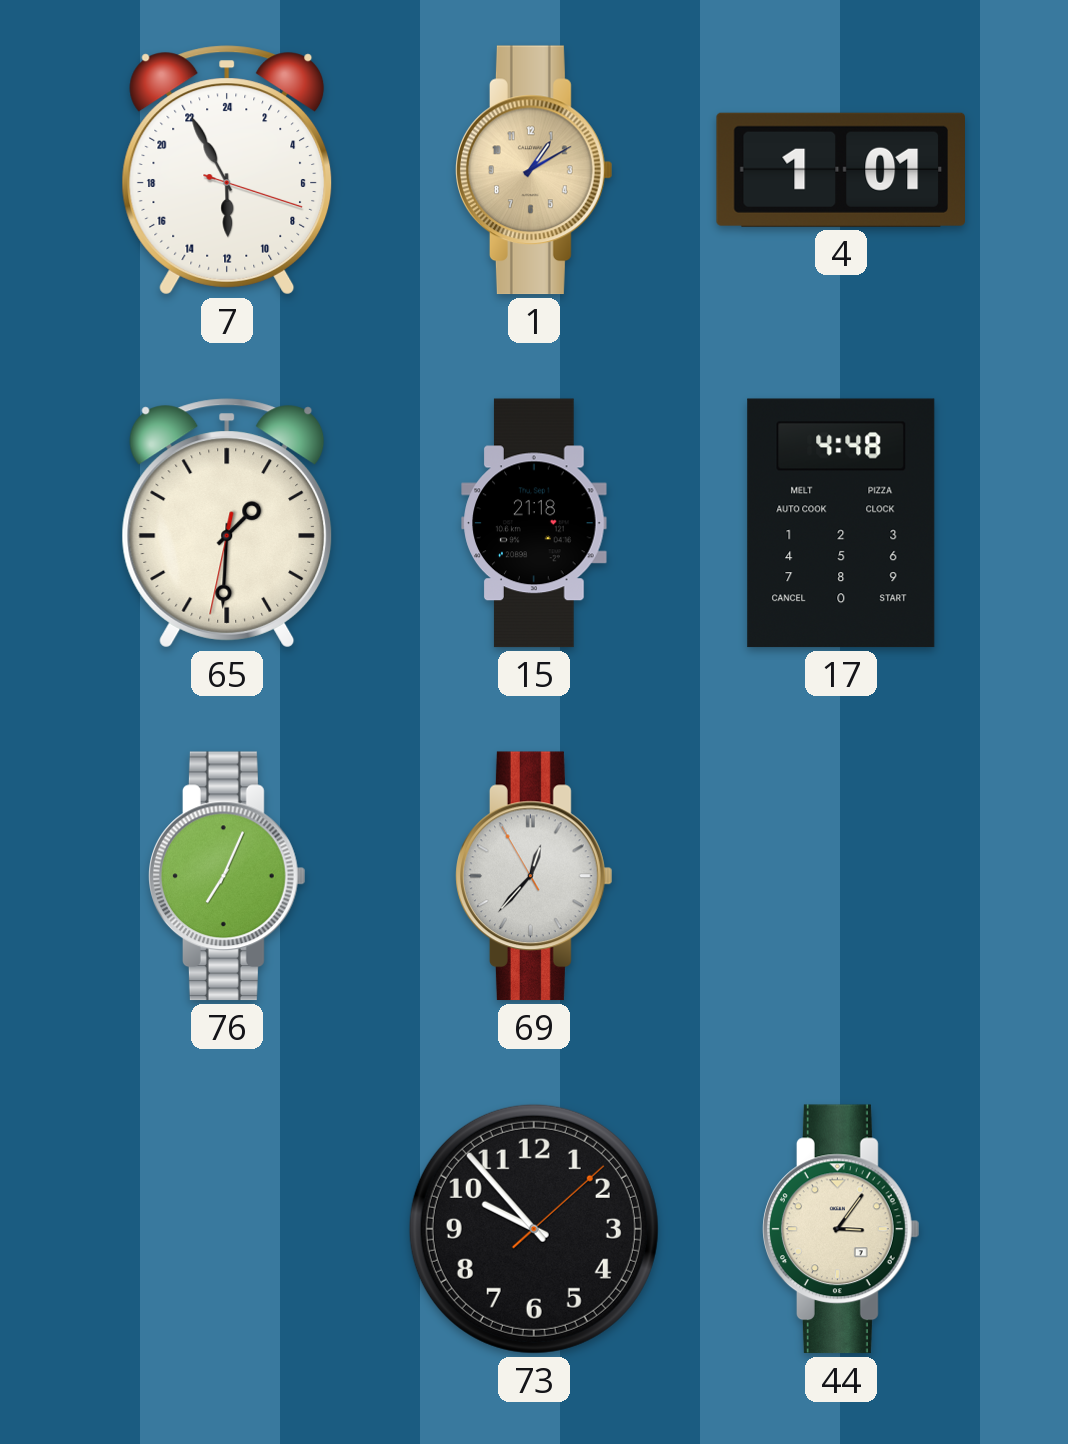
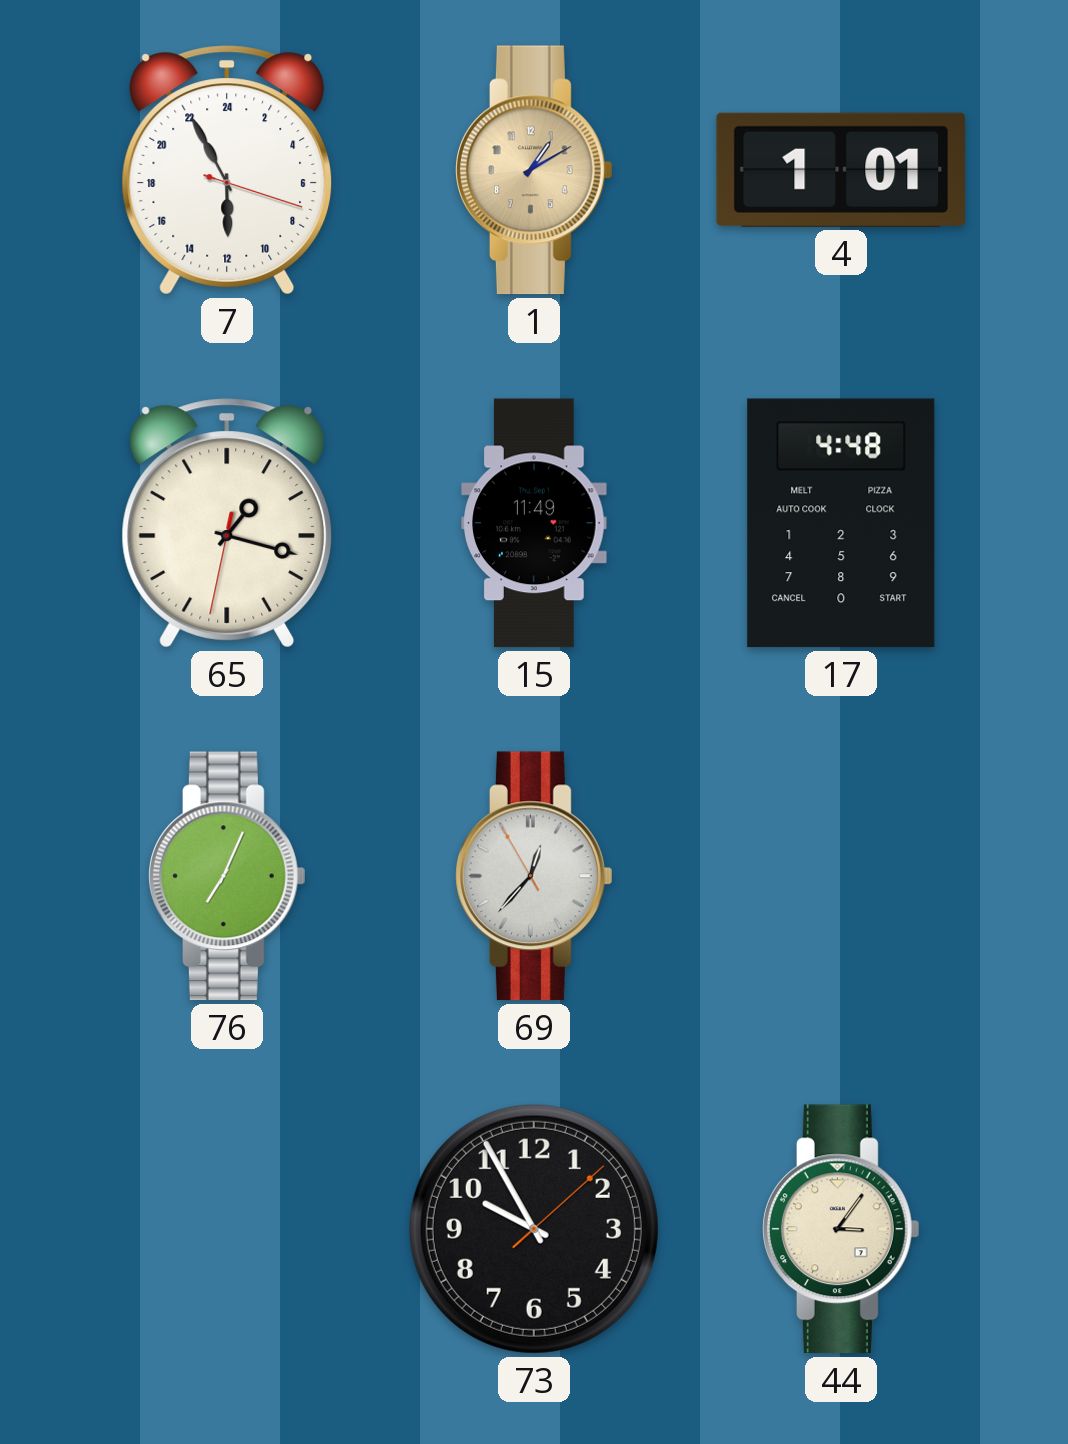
65: 1:30 -> 1:17
15: 21:18 -> 11:49
73: 9:53 -> 9:55
